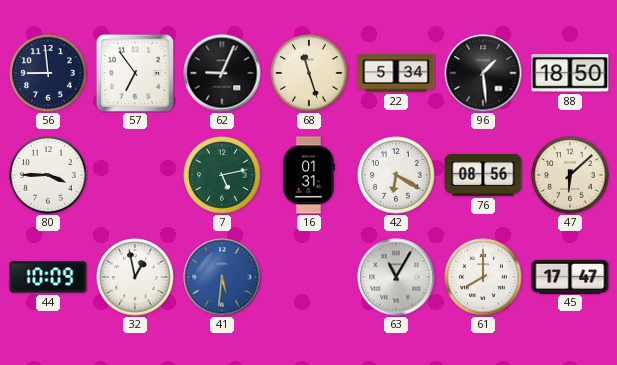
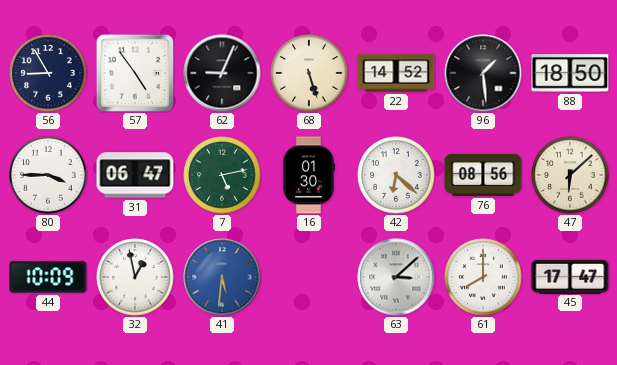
56: 8:59 -> 8:55
57: 6:54 -> 4:54
68: 11:27 -> 5:27
22: 5:34 -> 14:52
31: none -> 06:47
16: 01:31 -> 01:30
42: 6:20 -> 6:22
63: 11:05 -> 3:08
